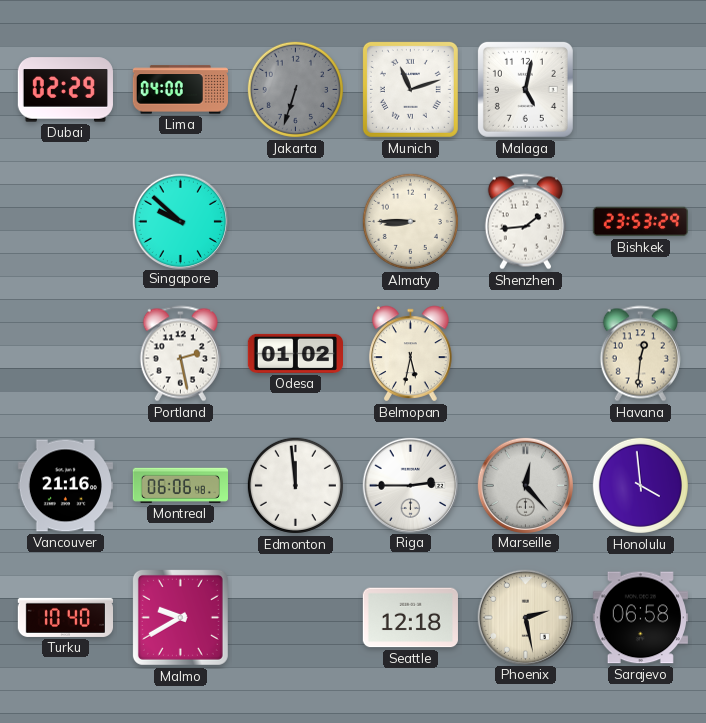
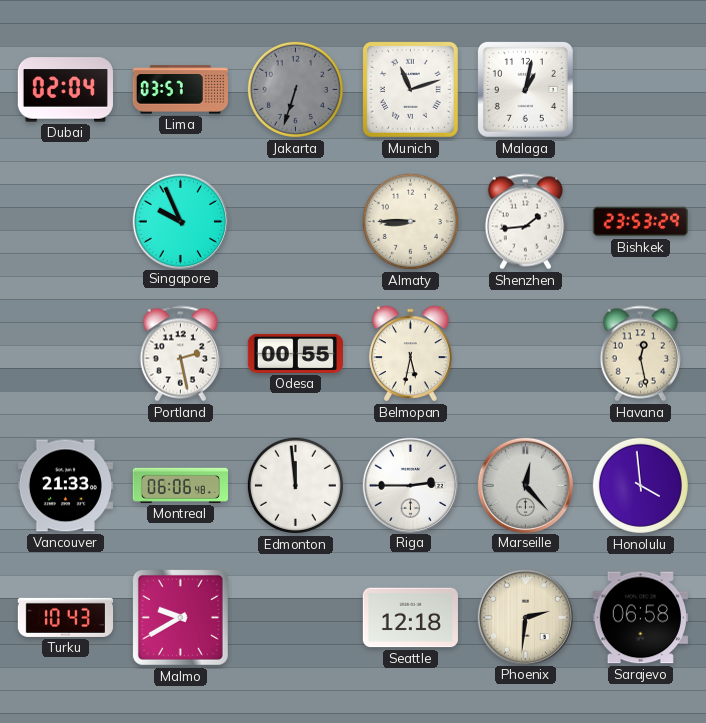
Dubai: 02:29 -> 02:04
Lima: 04:00 -> 03:57
Malaga: 5:02 -> 1:02
Singapore: 9:52 -> 9:56
Odesa: 01:02 -> 00:55
Havana: 12:31 -> 12:28
Vancouver: 21:16 -> 21:33
Turku: 10:40 -> 10:43
Phoenix: 2:28 -> 2:31
